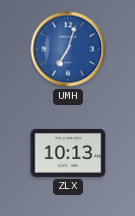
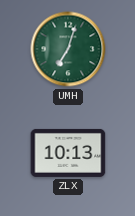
UMH dial: blue -> green
